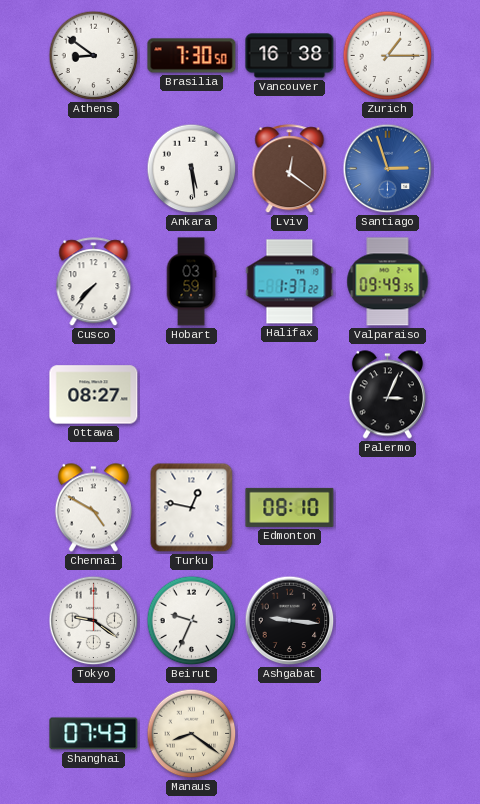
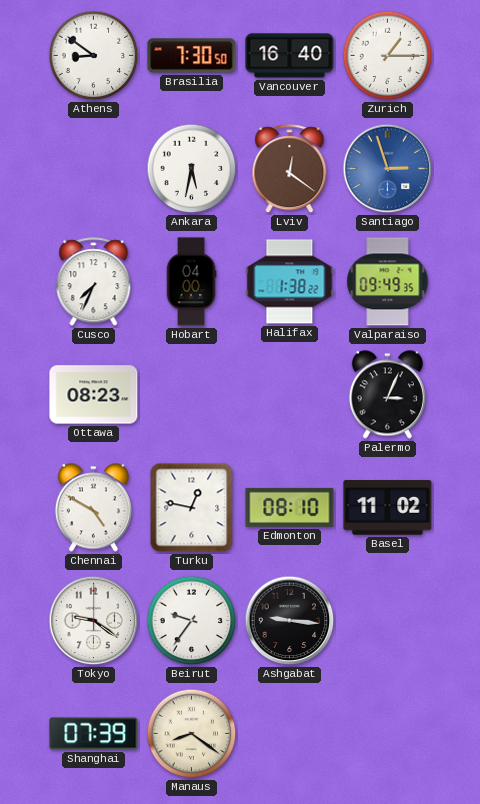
Vancouver: 16:38 -> 16:40
Ankara: 5:29 -> 5:32
Cusco: 7:37 -> 7:34
Hobart: 03:59 -> 04:00
Halifax: 1:37 -> 1:38
Ottawa: 08:27 -> 08:23
Basel: none -> 11:02
Beirut: 9:34 -> 9:36
Shanghai: 07:43 -> 07:39
